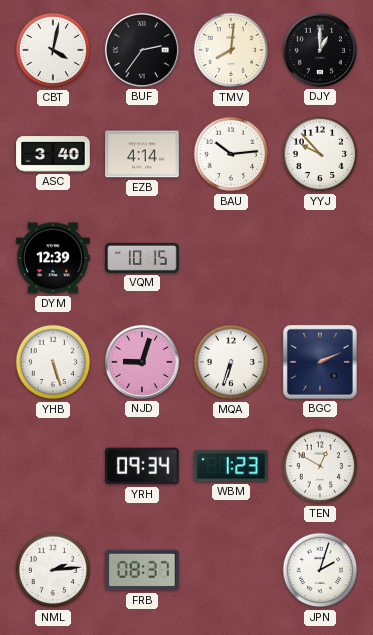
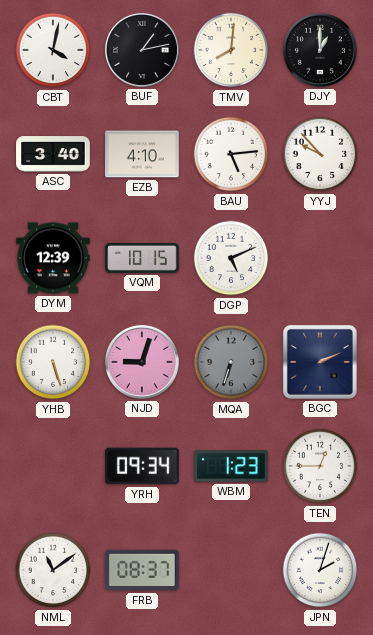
BUF: 2:36 -> 1:13
EZB: 4:14 -> 4:10
BAU: 10:14 -> 5:14
DGP: none -> 5:11
MQA dial: white -> grey
TEN: 12:50 -> 12:45
NML: 2:14 -> 11:09
